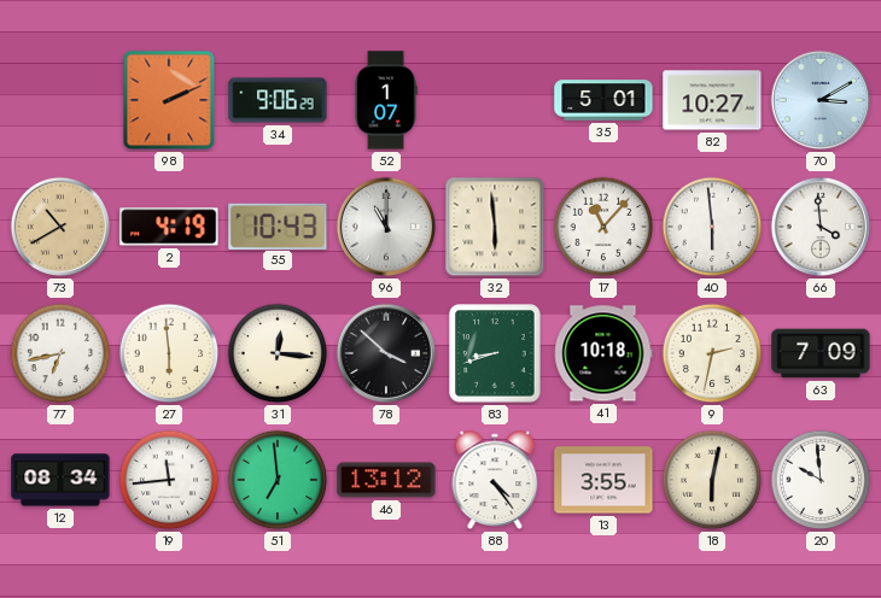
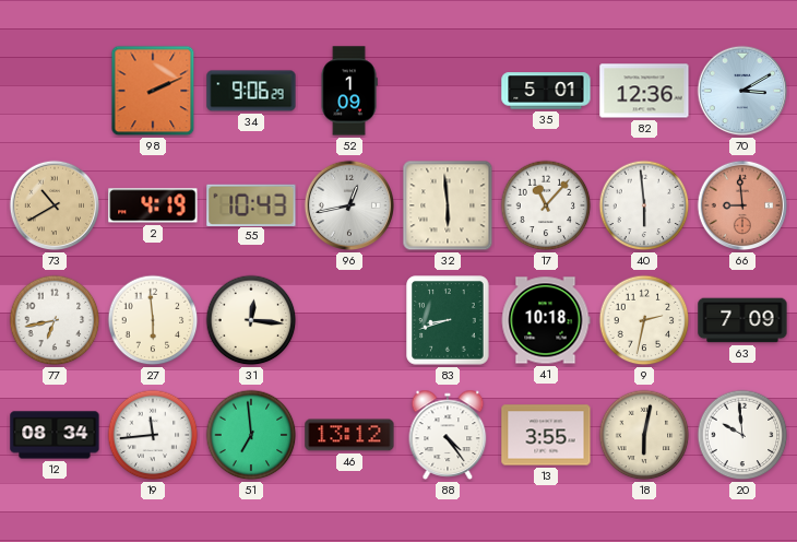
52: 1:07 -> 1:09
82: 10:27 -> 12:36
96: 11:00 -> 12:43
66: 3:59 -> 8:59
66 dial: white -> salmon
78: 3:52 -> none
